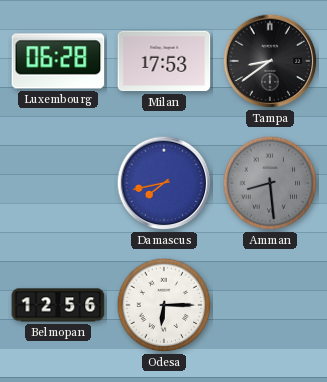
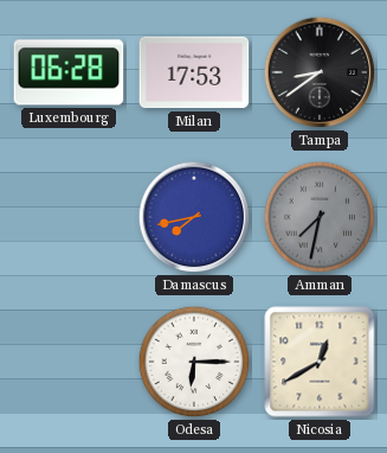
Amman: 8:29 -> 7:32
Belmopan: 12:56 -> none
Nicosia: none -> 12:40
